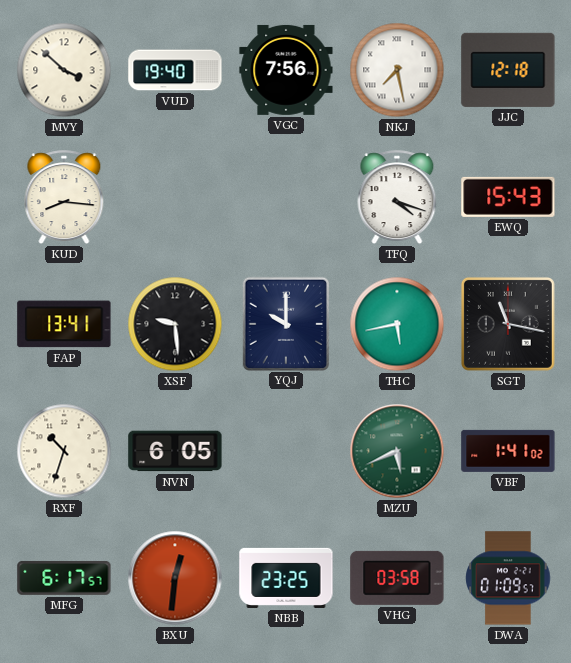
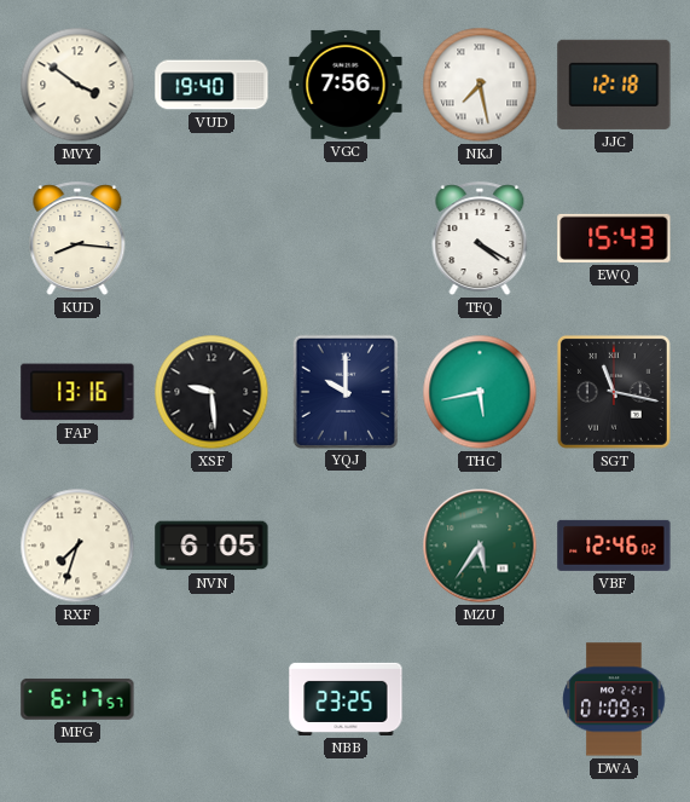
MVY: 3:52 -> 3:51
TFQ: 4:18 -> 4:20
FAP: 13:41 -> 13:16
RXF: 10:33 -> 7:33
MZU: 5:41 -> 5:36
VBF: 1:41 -> 12:46
BXU: 12:31 -> none
VHG: 03:58 -> none
